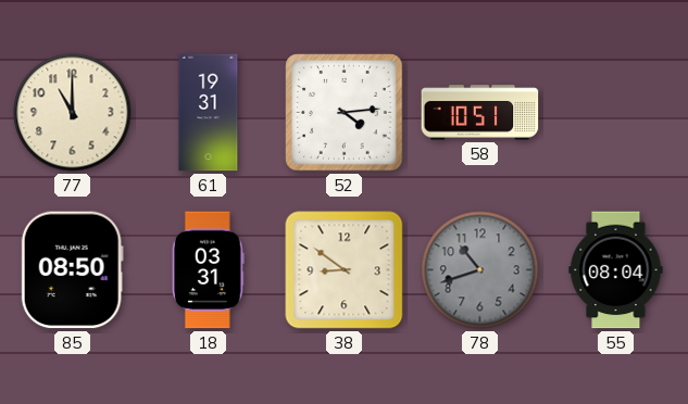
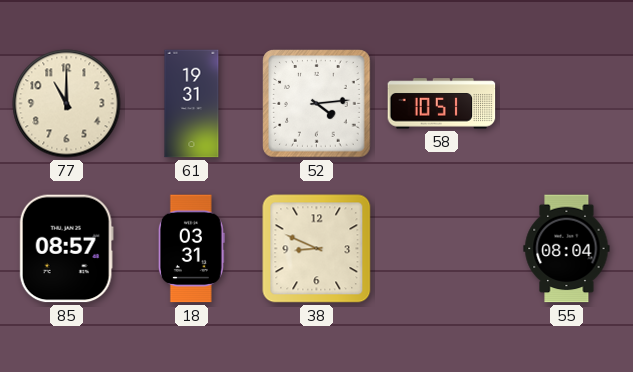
85: 08:50 -> 08:57
38: 8:51 -> 8:49
78: 10:42 -> none
